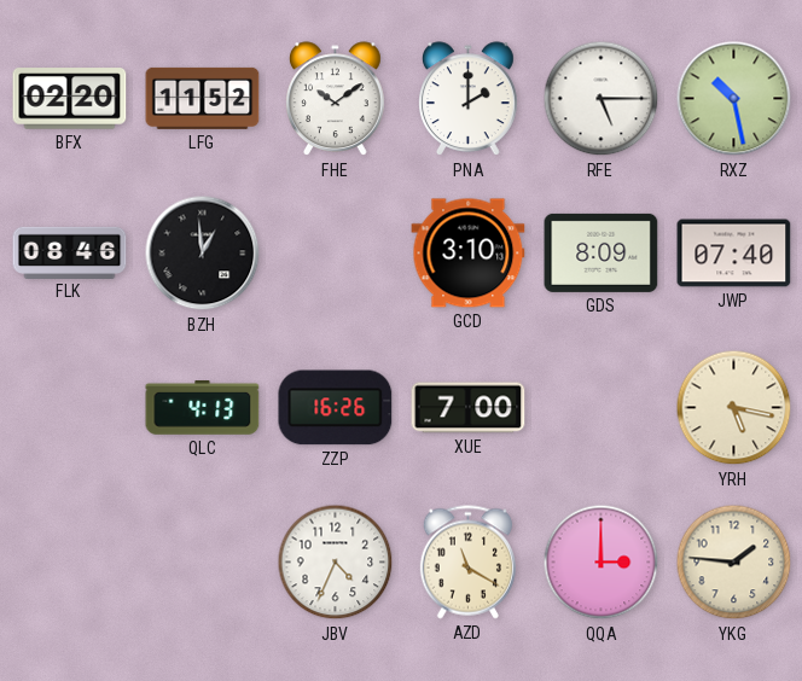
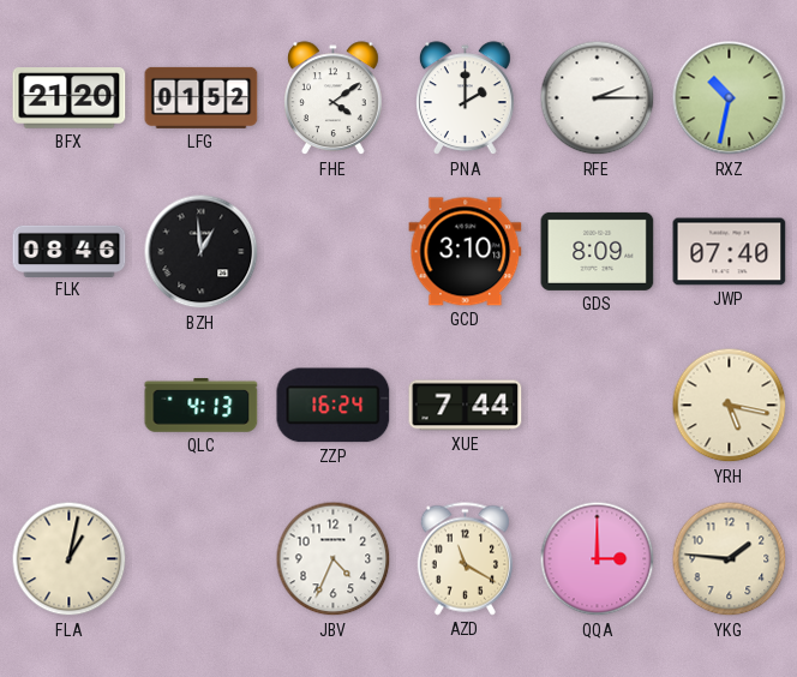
BFX: 02:20 -> 21:20
LFG: 11:52 -> 01:52
FHE: 10:09 -> 4:09
RFE: 5:15 -> 2:15
RXZ: 10:28 -> 10:32
ZZP: 16:26 -> 16:24
XUE: 7:00 -> 7:44
FLA: none -> 1:02
